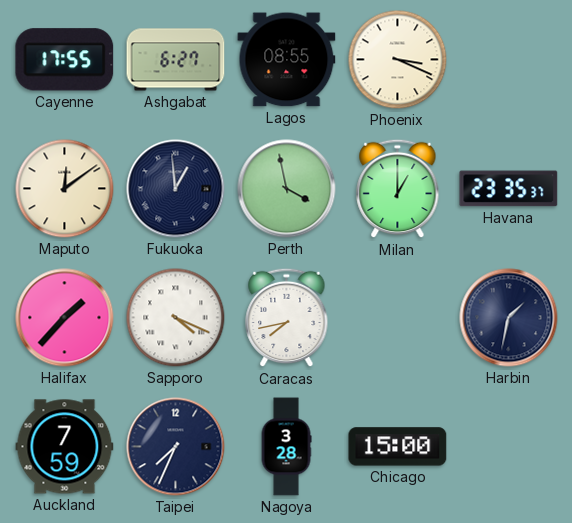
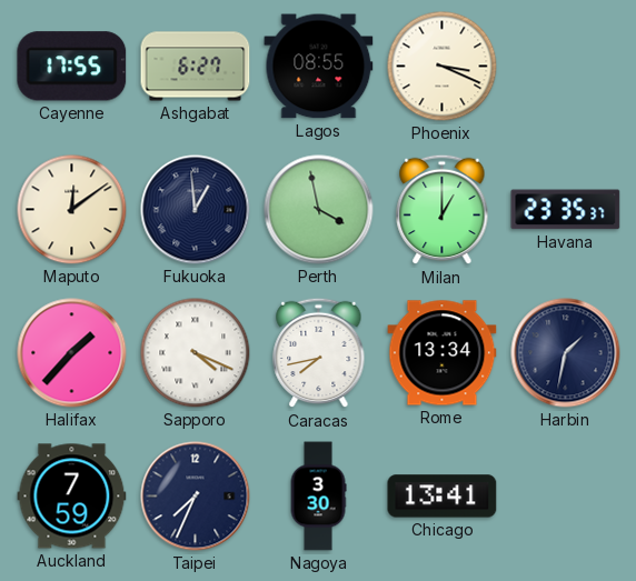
Rome: none -> 13:34
Nagoya: 3:28 -> 3:30
Chicago: 15:00 -> 13:41
